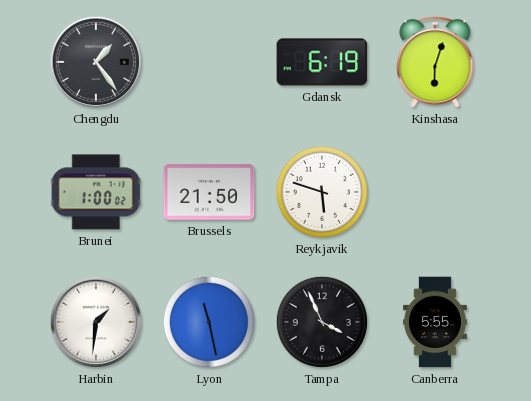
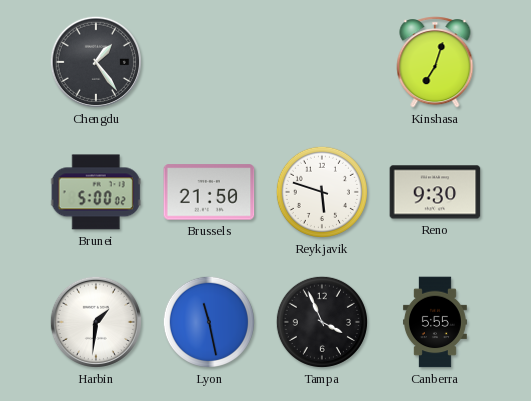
Gdansk: 6:19 -> none
Kinshasa: 6:03 -> 7:03
Brunei: 1:00 -> 5:00
Reno: none -> 9:30
